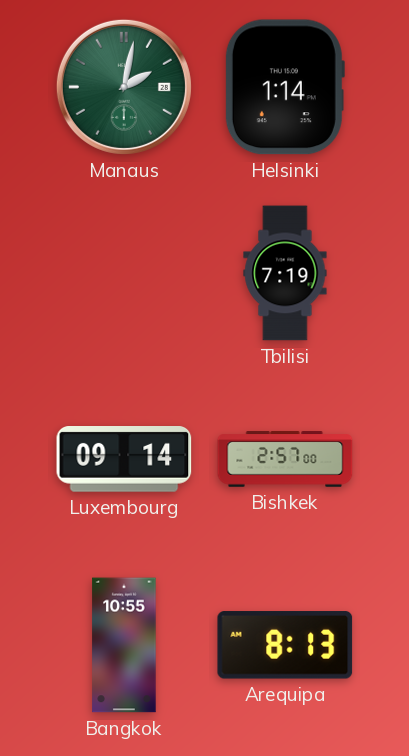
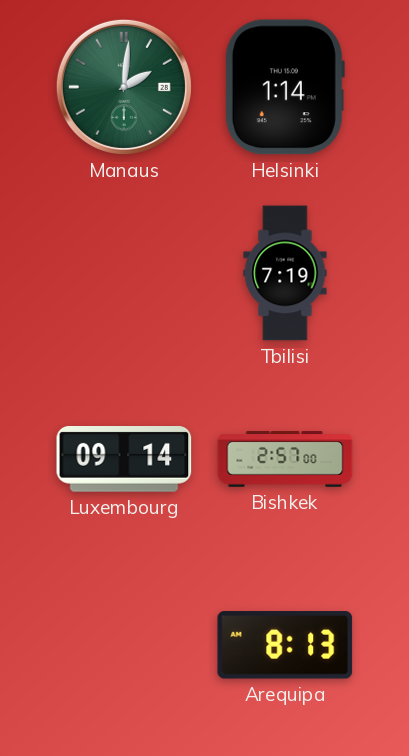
Manaus: 2:02 -> 2:01
Bangkok: 10:55 -> none
